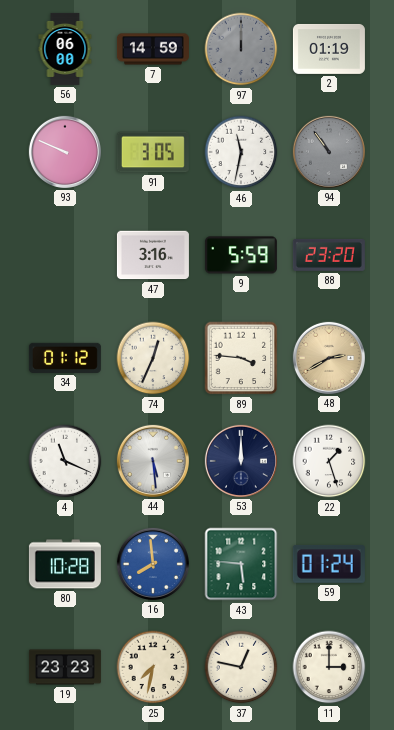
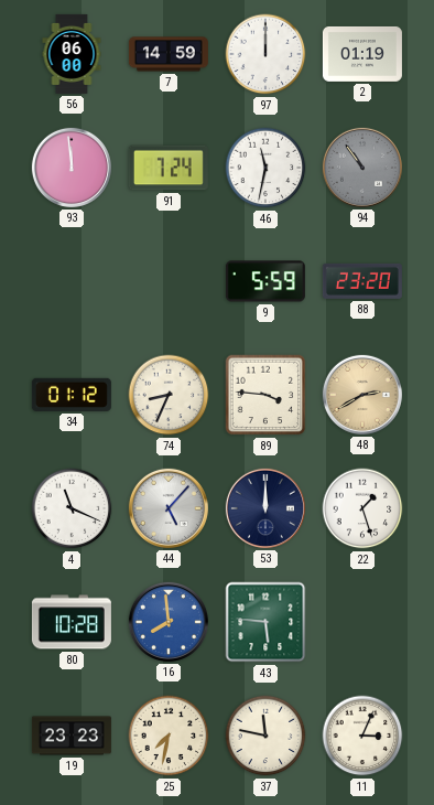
97 dial: grey -> white
93: 9:49 -> 11:59
91: 3:05 -> 7:24
47: 3:16 -> none
74: 12:34 -> 8:34
44: 5:29 -> 5:07
59: 01:24 -> none
37: 12:47 -> 11:47
11: 3:00 -> 3:04
